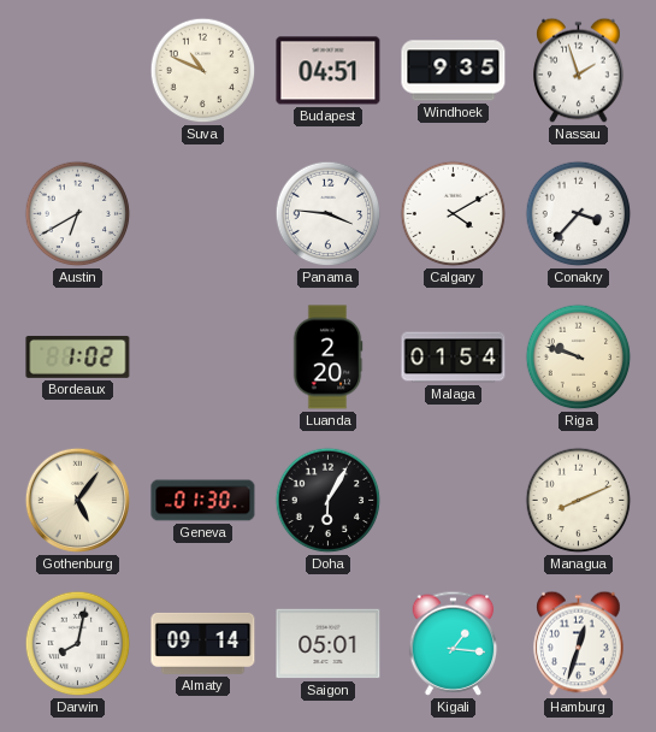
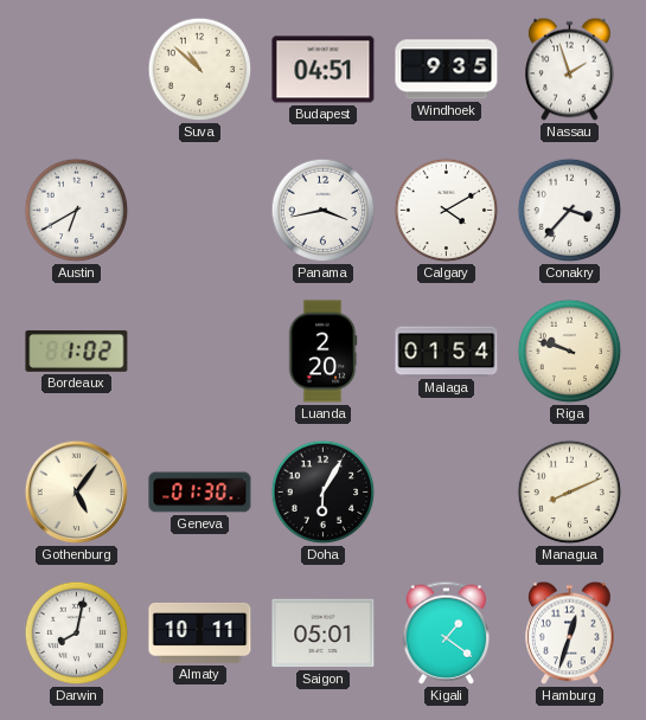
Suva: 10:49 -> 10:52
Panama: 3:46 -> 3:43
Almaty: 09:14 -> 10:11
Kigali: 1:16 -> 1:21
